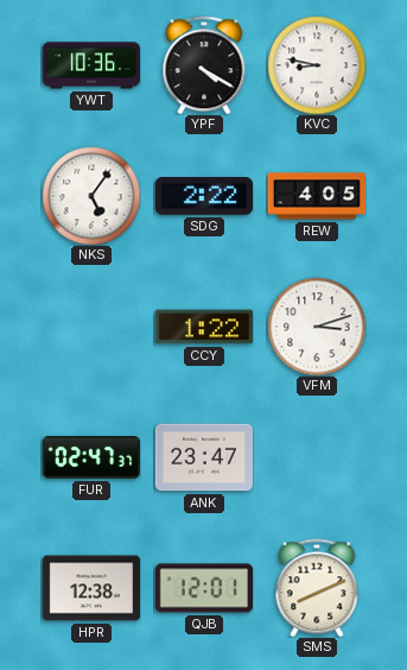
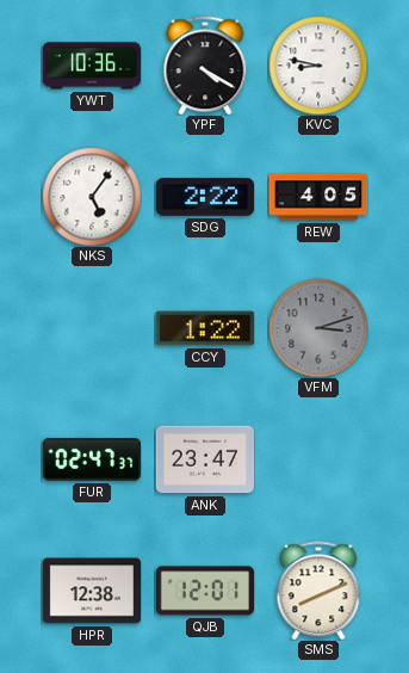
VFM dial: white -> grey
